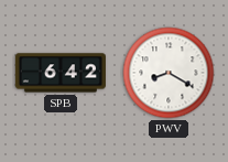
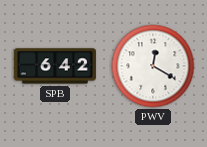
PWV: 8:20 -> 12:20
